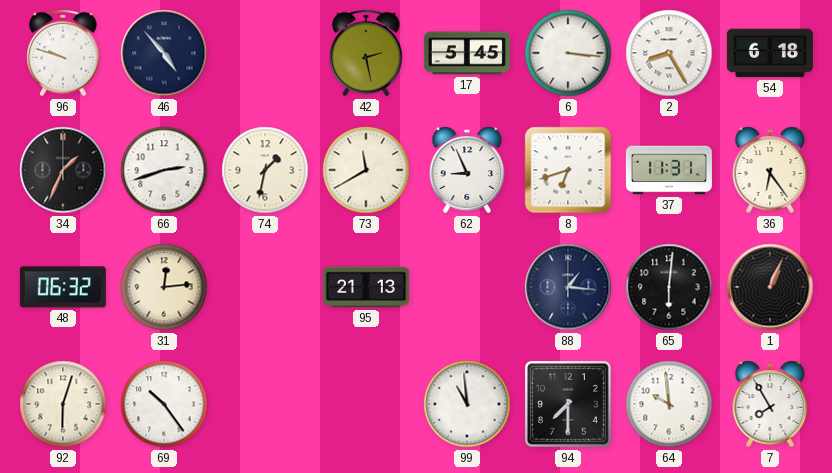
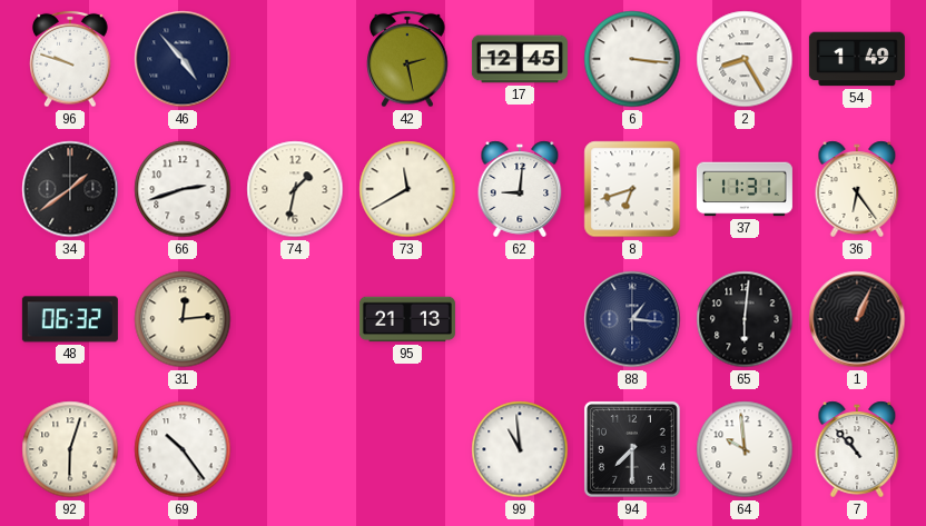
17: 5:45 -> 12:45
54: 6:18 -> 1:49
34: 1:34 -> 1:39
62: 8:56 -> 9:01
7: 7:55 -> 10:53
